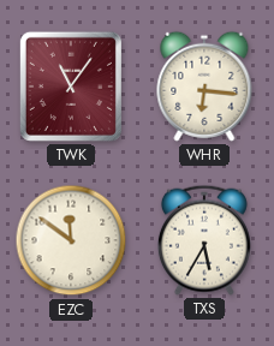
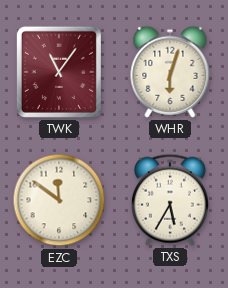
WHR: 6:16 -> 6:03
